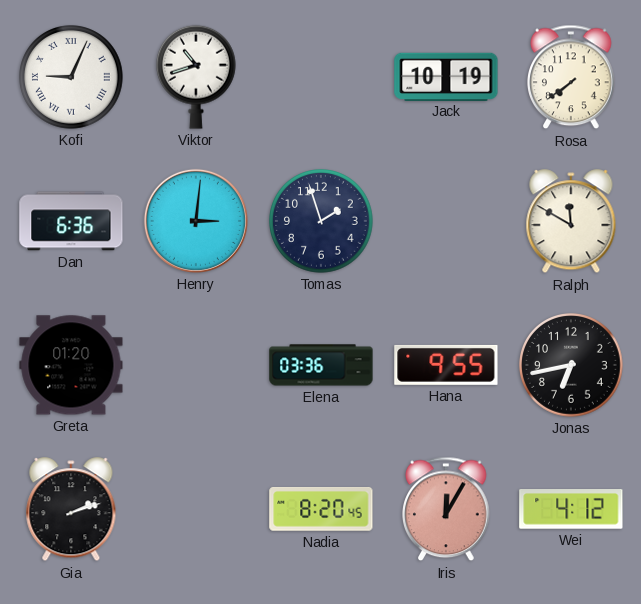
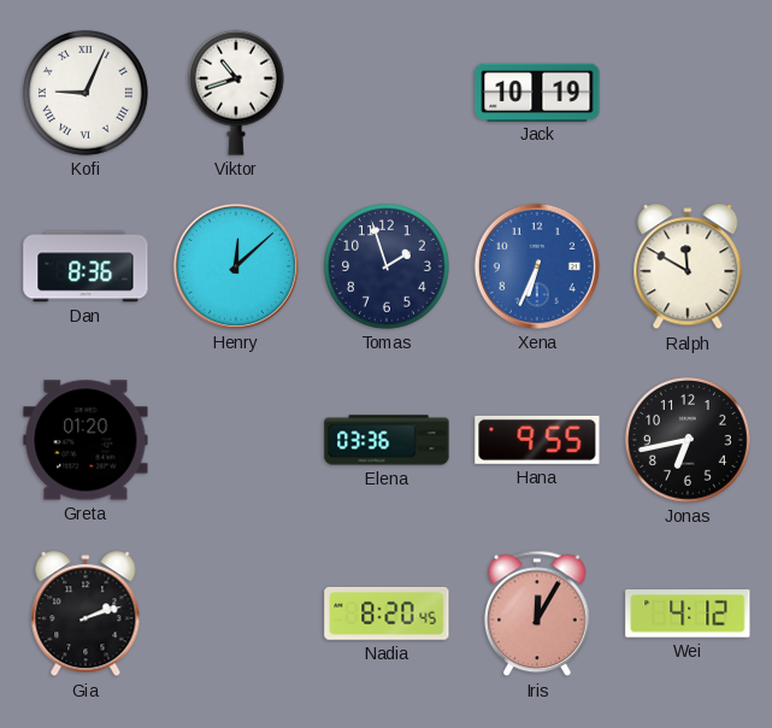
Rosa: 7:39 -> none
Dan: 6:36 -> 8:36
Henry: 3:01 -> 12:08
Xena: none -> 6:34
